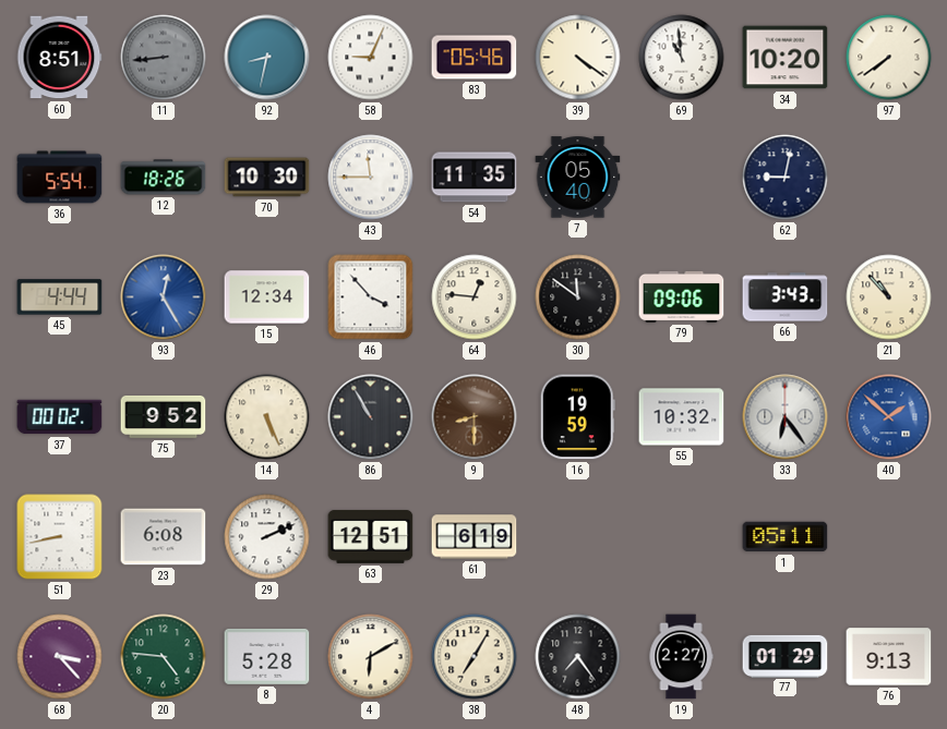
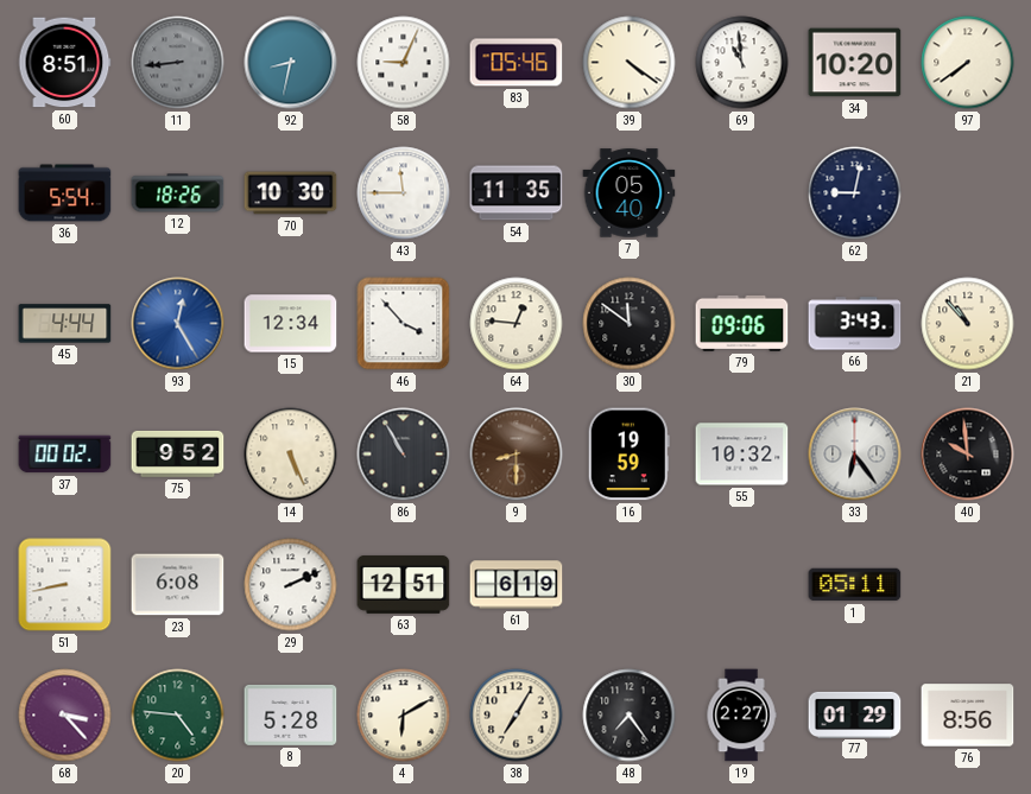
40: 1:52 -> 9:59
40 dial: blue -> black
76: 9:13 -> 8:56
